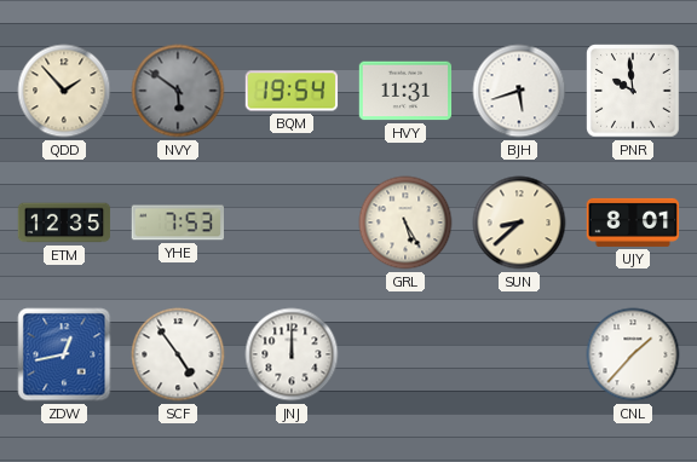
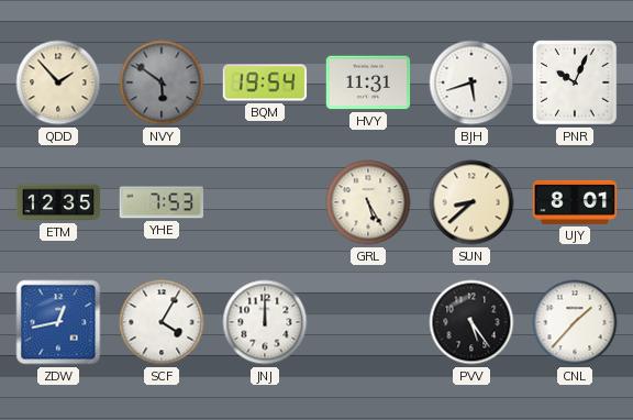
PNR: 9:59 -> 10:04
SCF: 4:54 -> 4:05
PVV: none -> 5:24
